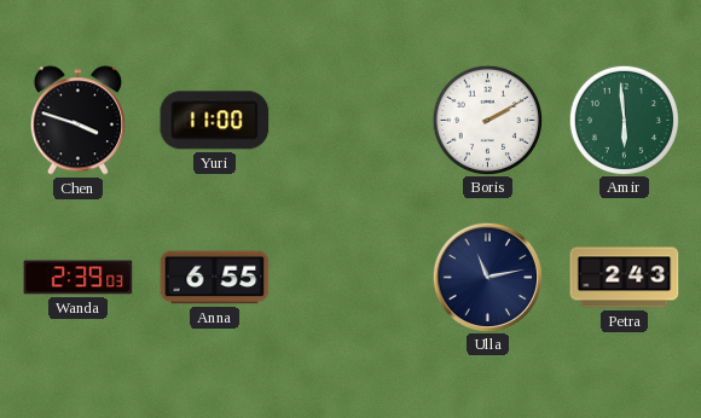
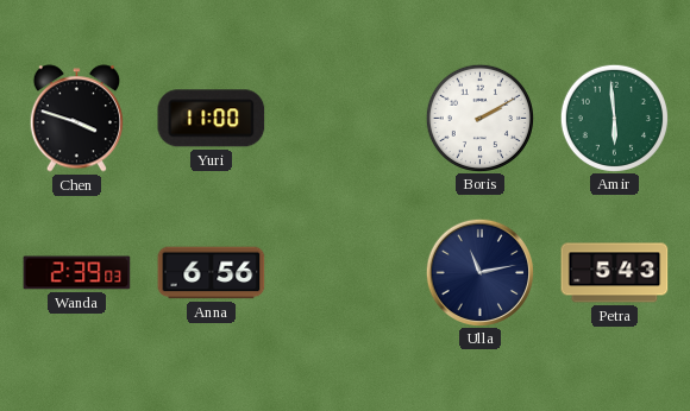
Anna: 6:55 -> 6:56
Petra: 2:43 -> 5:43
